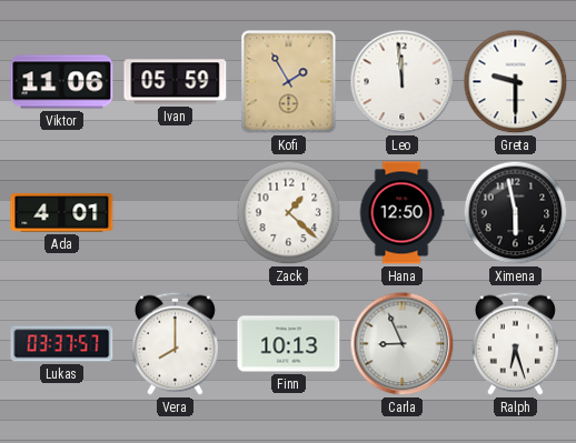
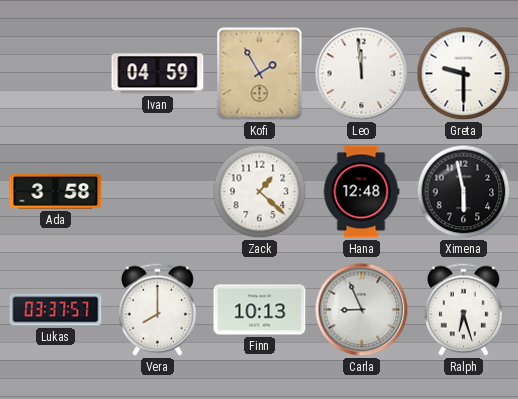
Viktor: 11:06 -> none
Ivan: 05:59 -> 04:59
Ada: 4:01 -> 3:58
Hana: 12:50 -> 12:48
